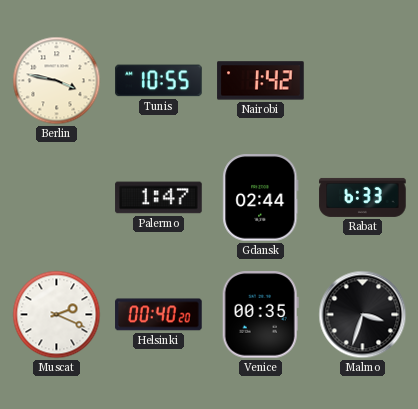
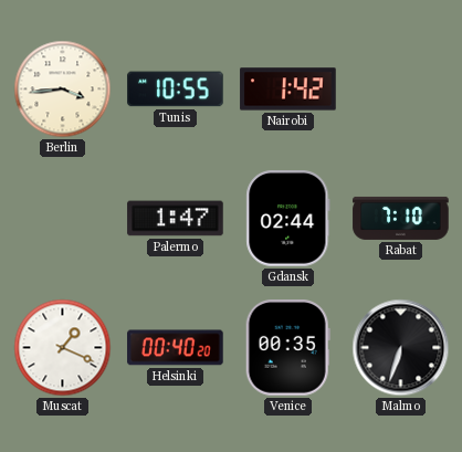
Berlin: 3:47 -> 3:44
Rabat: 6:33 -> 7:10
Muscat: 2:19 -> 1:19
Malmo: 3:33 -> 6:33
